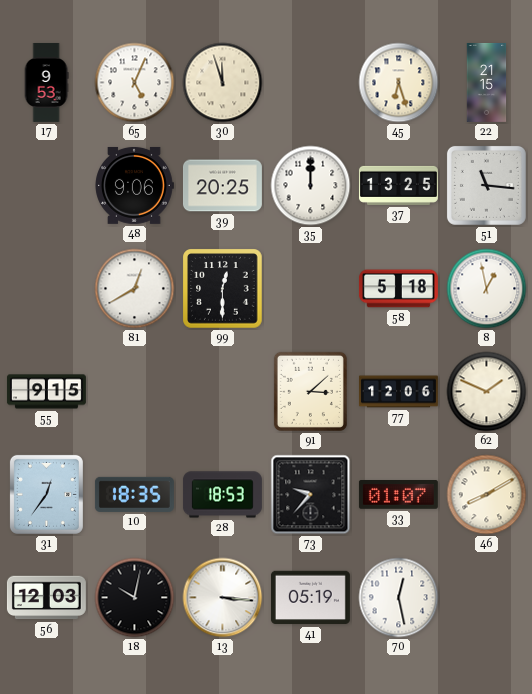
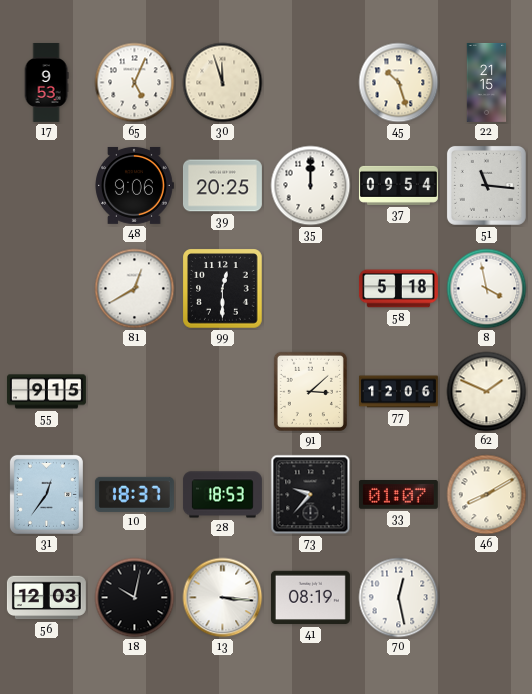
45: 6:27 -> 10:27
37: 13:25 -> 09:54
8: 12:58 -> 3:58
10: 18:35 -> 18:37
41: 05:19 -> 08:19
